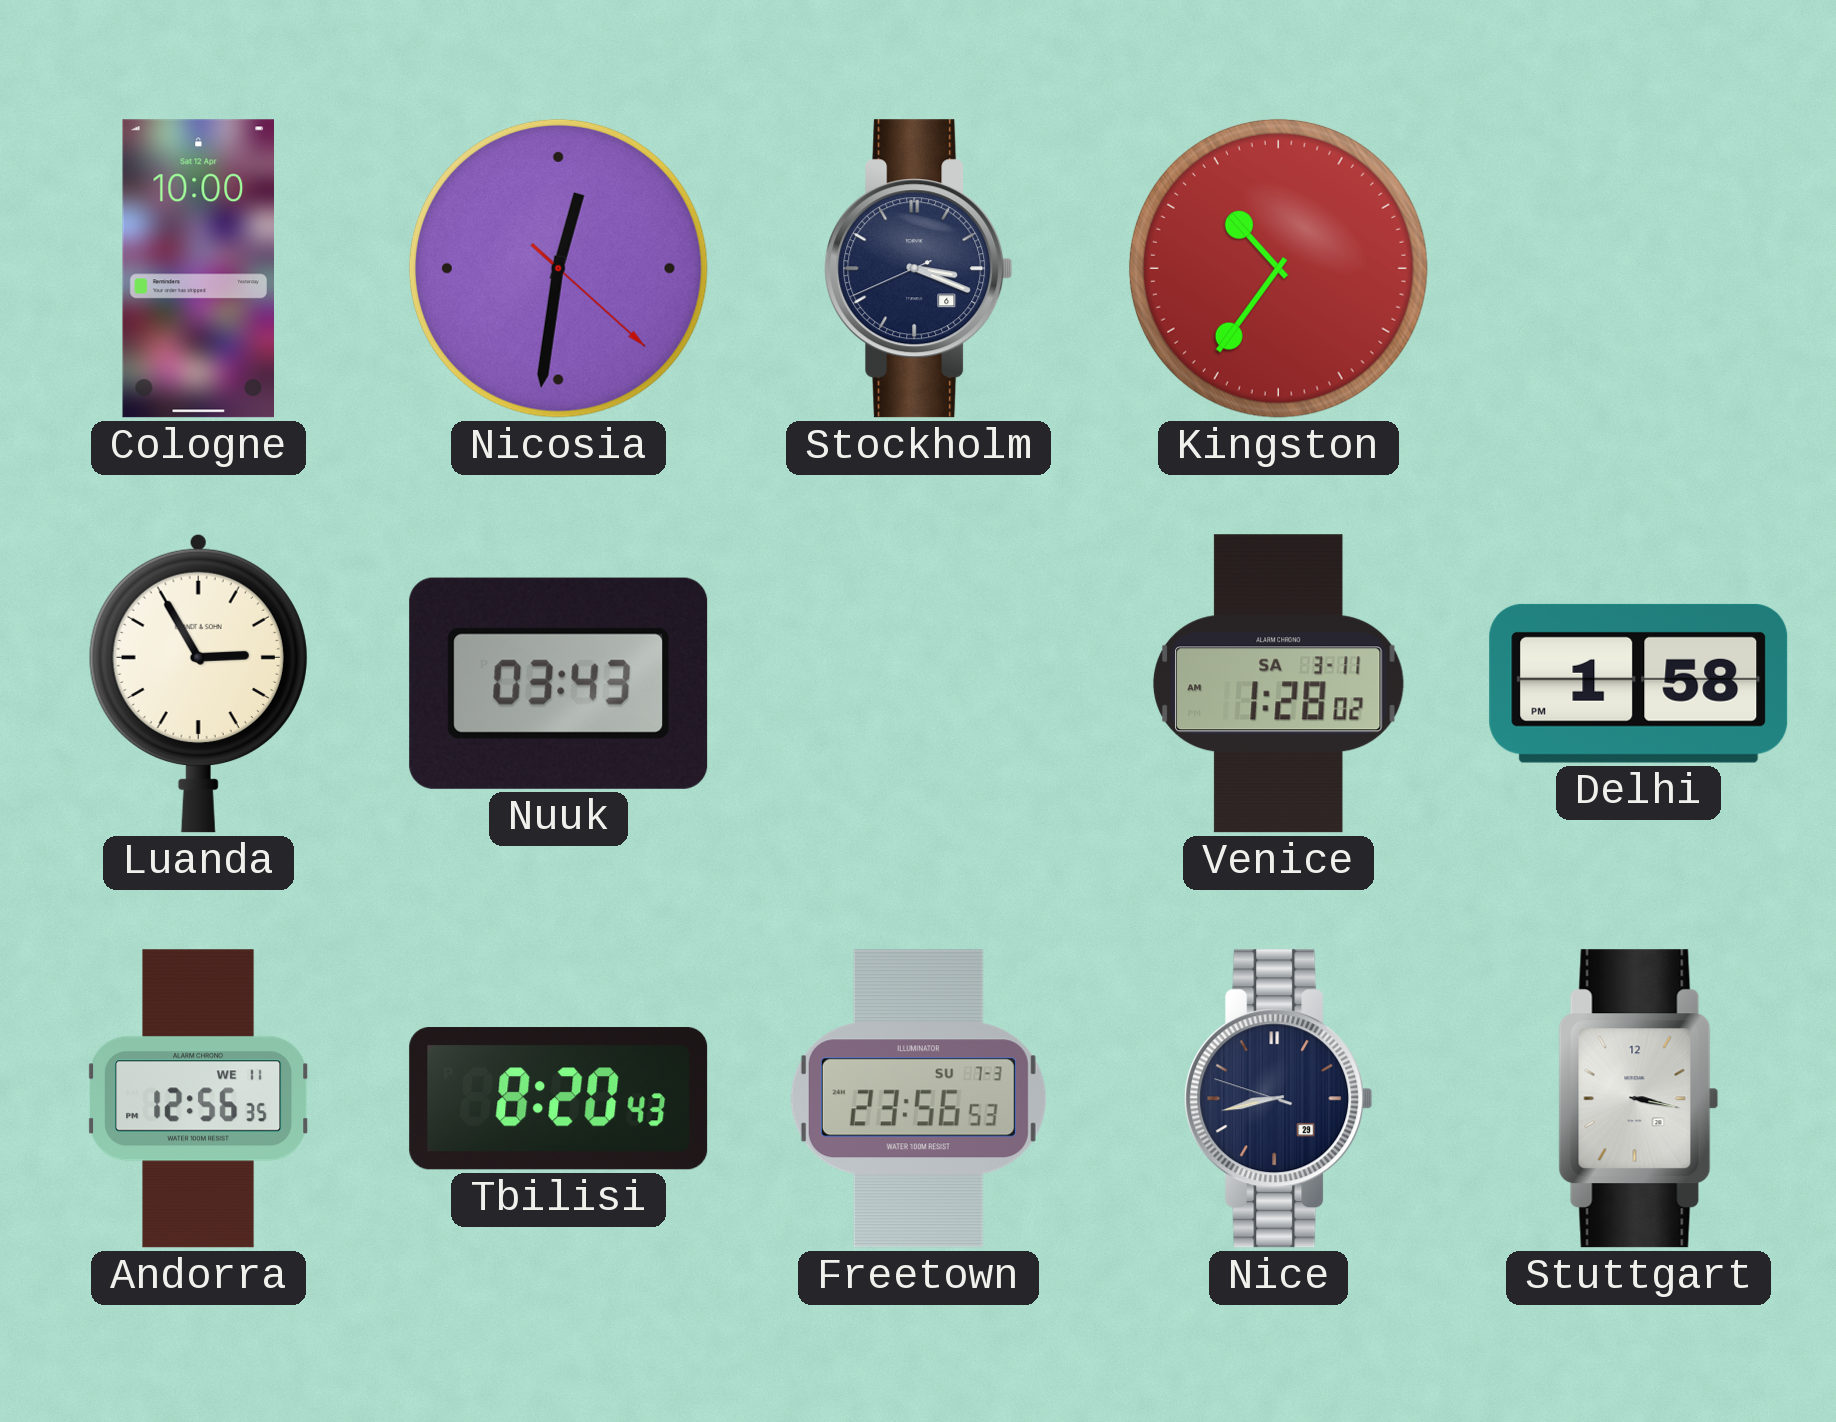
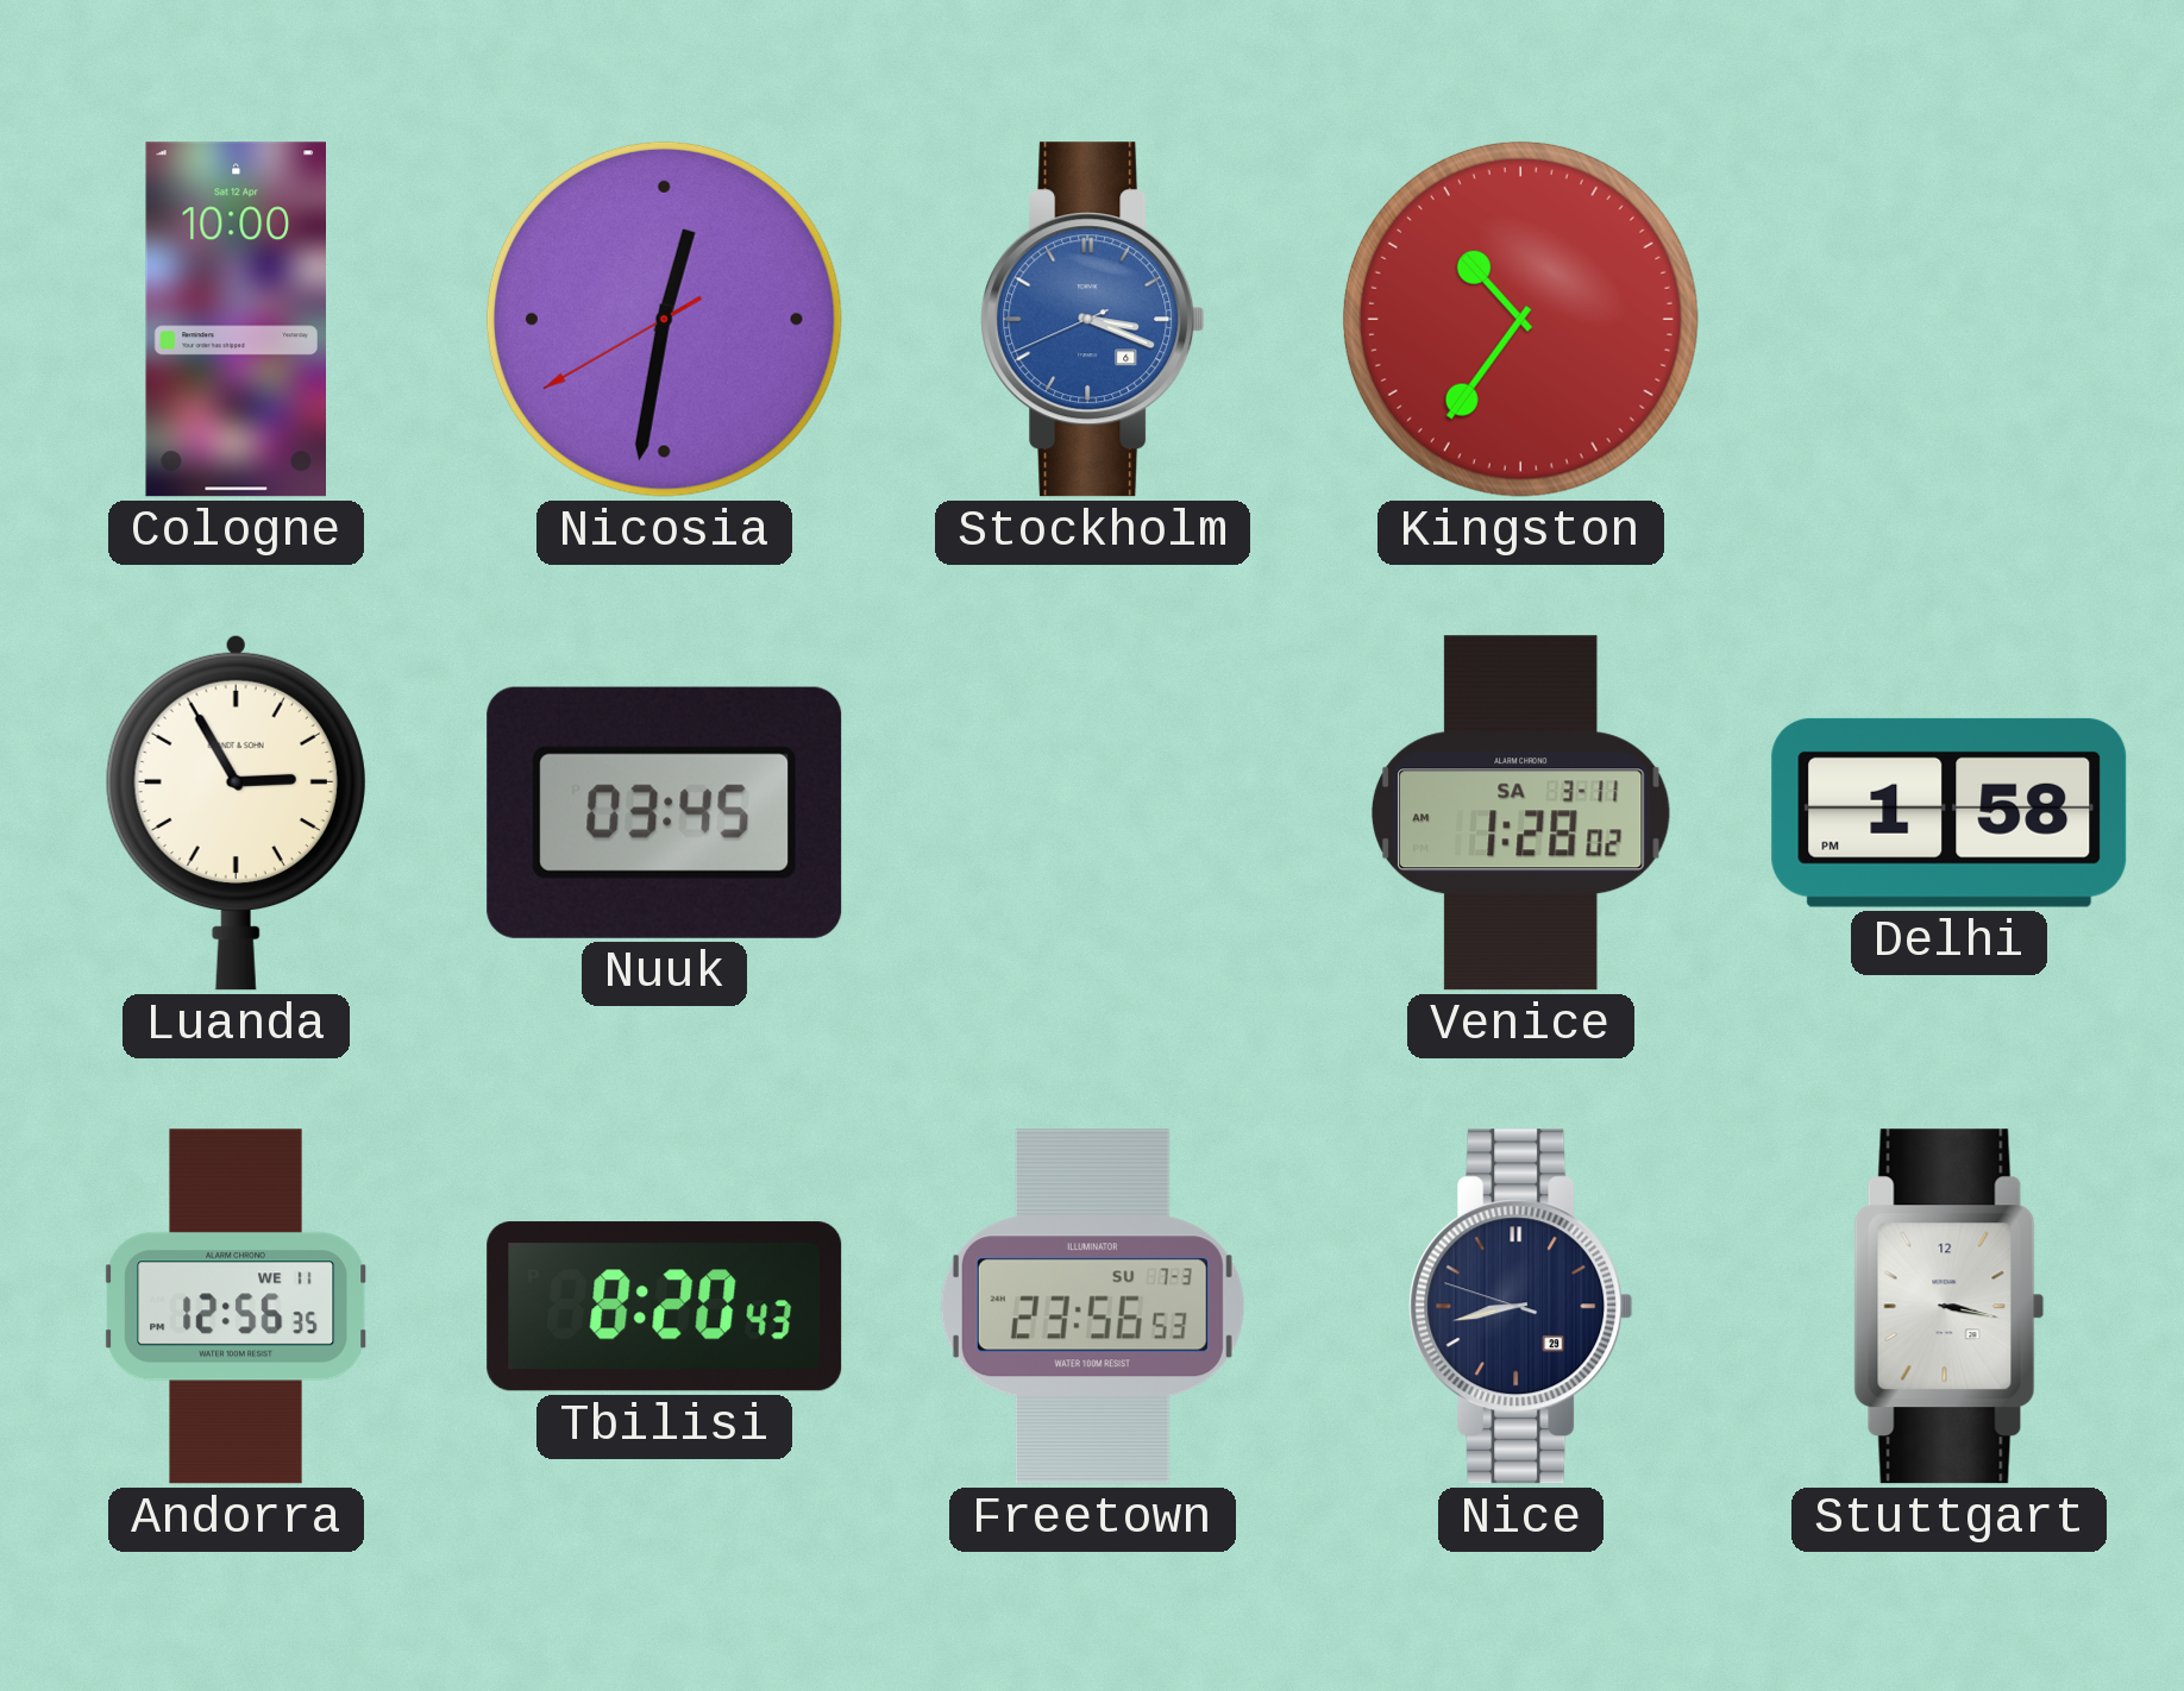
Nicosia: 12:31:22 -> 12:31:40
Stockholm dial: navy -> blue
Nuuk: 03:43 -> 03:45
